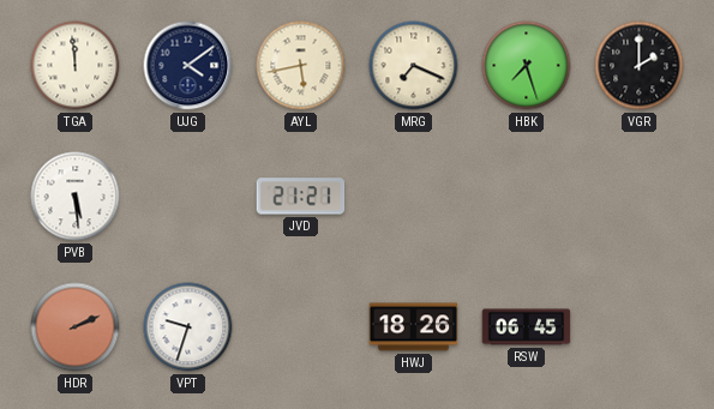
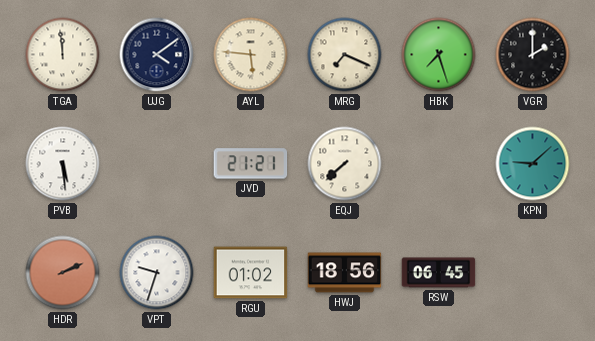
AYL: 5:43 -> 5:46
EQJ: none -> 7:38
KPN: none -> 9:08
RGU: none -> 01:02
HWJ: 18:26 -> 18:56
